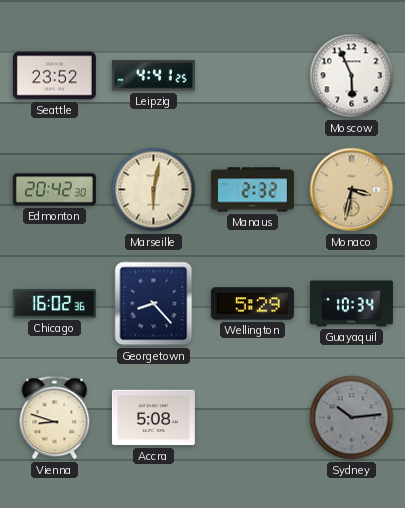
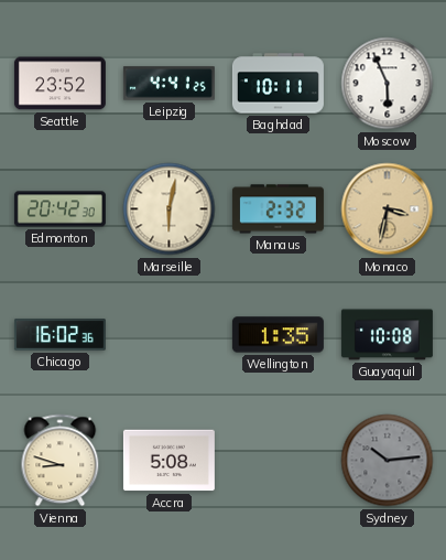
Baghdad: none -> 10:11
Georgetown: 8:23 -> none
Wellington: 5:29 -> 1:35
Guayaquil: 10:34 -> 10:08
